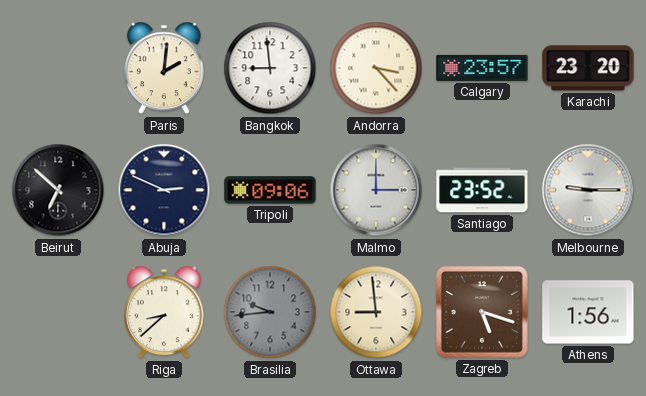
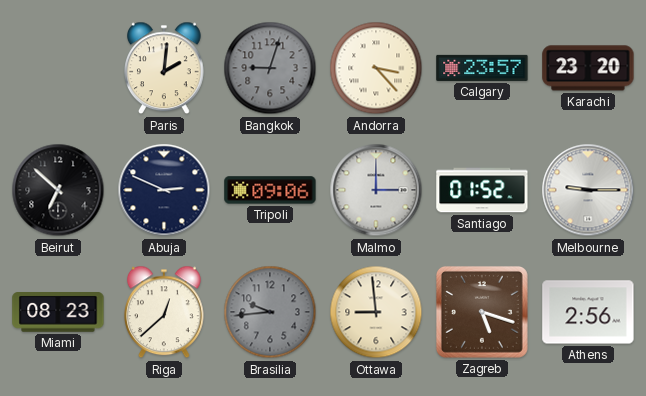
Bangkok: 8:59 -> 9:03
Bangkok dial: white -> grey
Santiago: 23:52 -> 01:52
Miami: none -> 08:23
Riga: 8:38 -> 12:38
Athens: 1:56 -> 2:56
